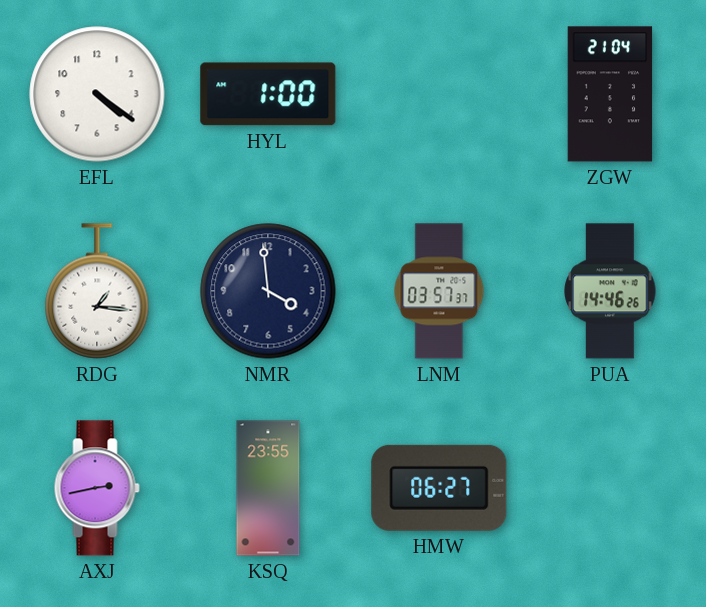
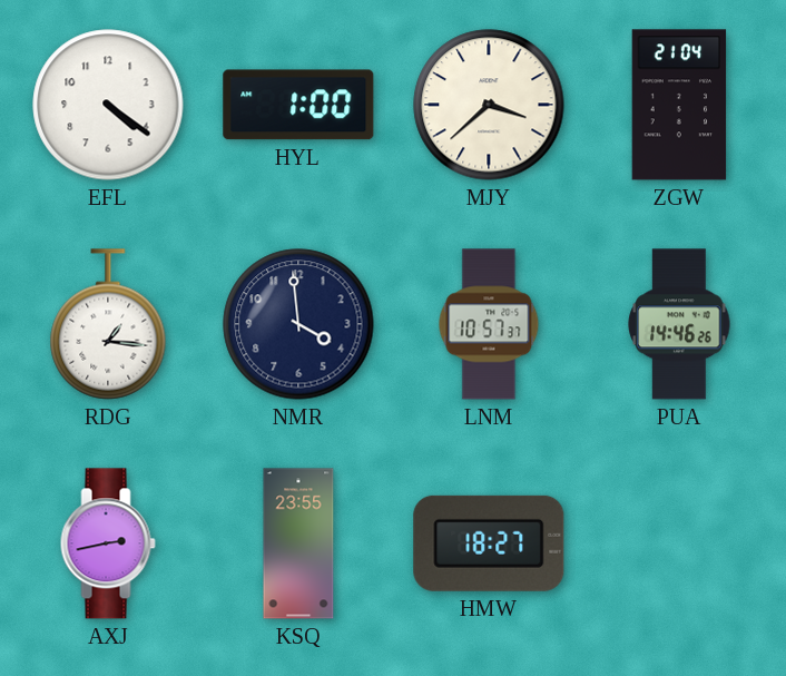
MJY: none -> 3:38
LNM: 03:57 -> 10:57
HMW: 06:27 -> 18:27
